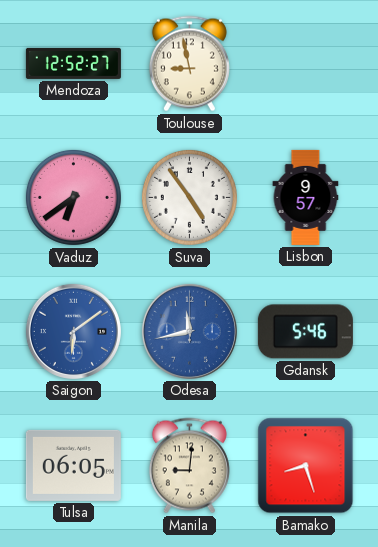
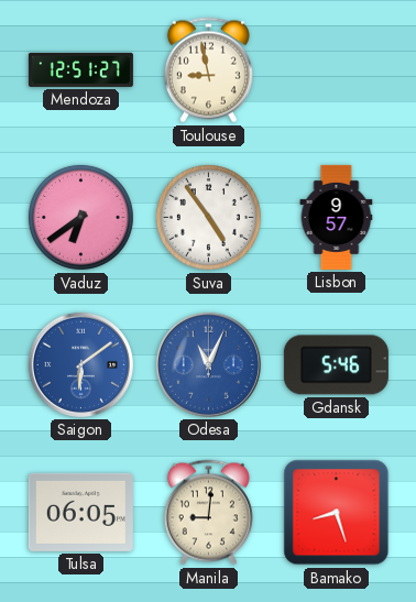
Mendoza: 12:52 -> 12:51
Odesa: 11:43 -> 11:04
